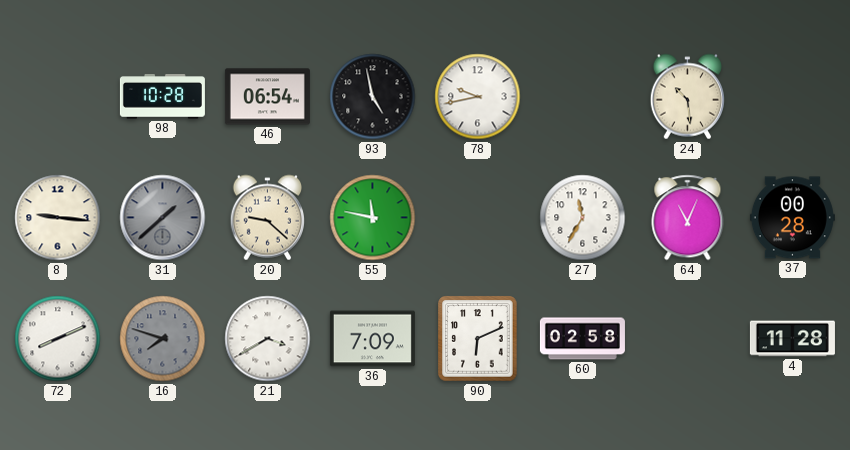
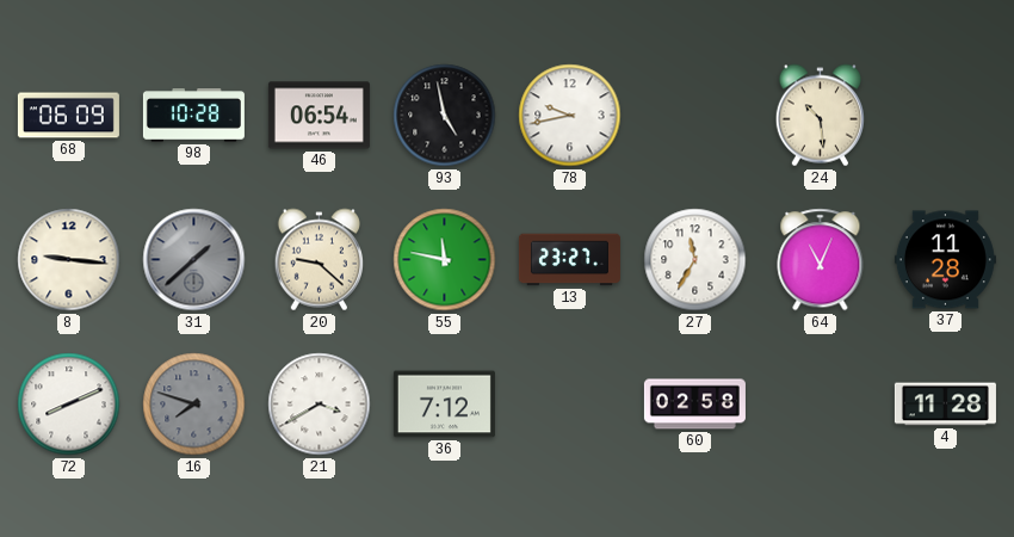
68: none -> 06:09
13: none -> 23:27
37: 00:28 -> 11:28
36: 7:09 -> 7:12
90: 6:11 -> none
